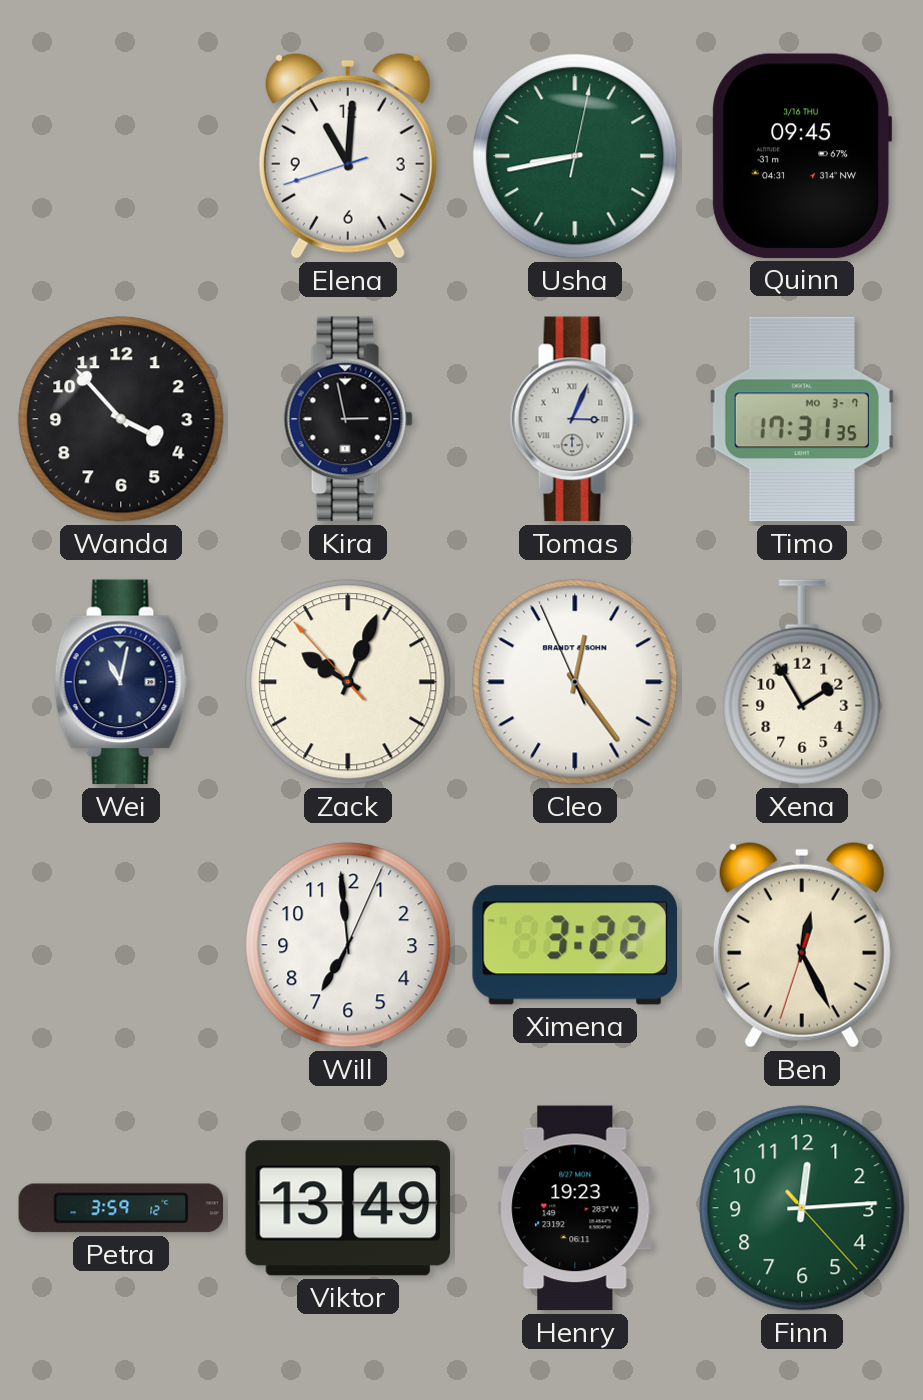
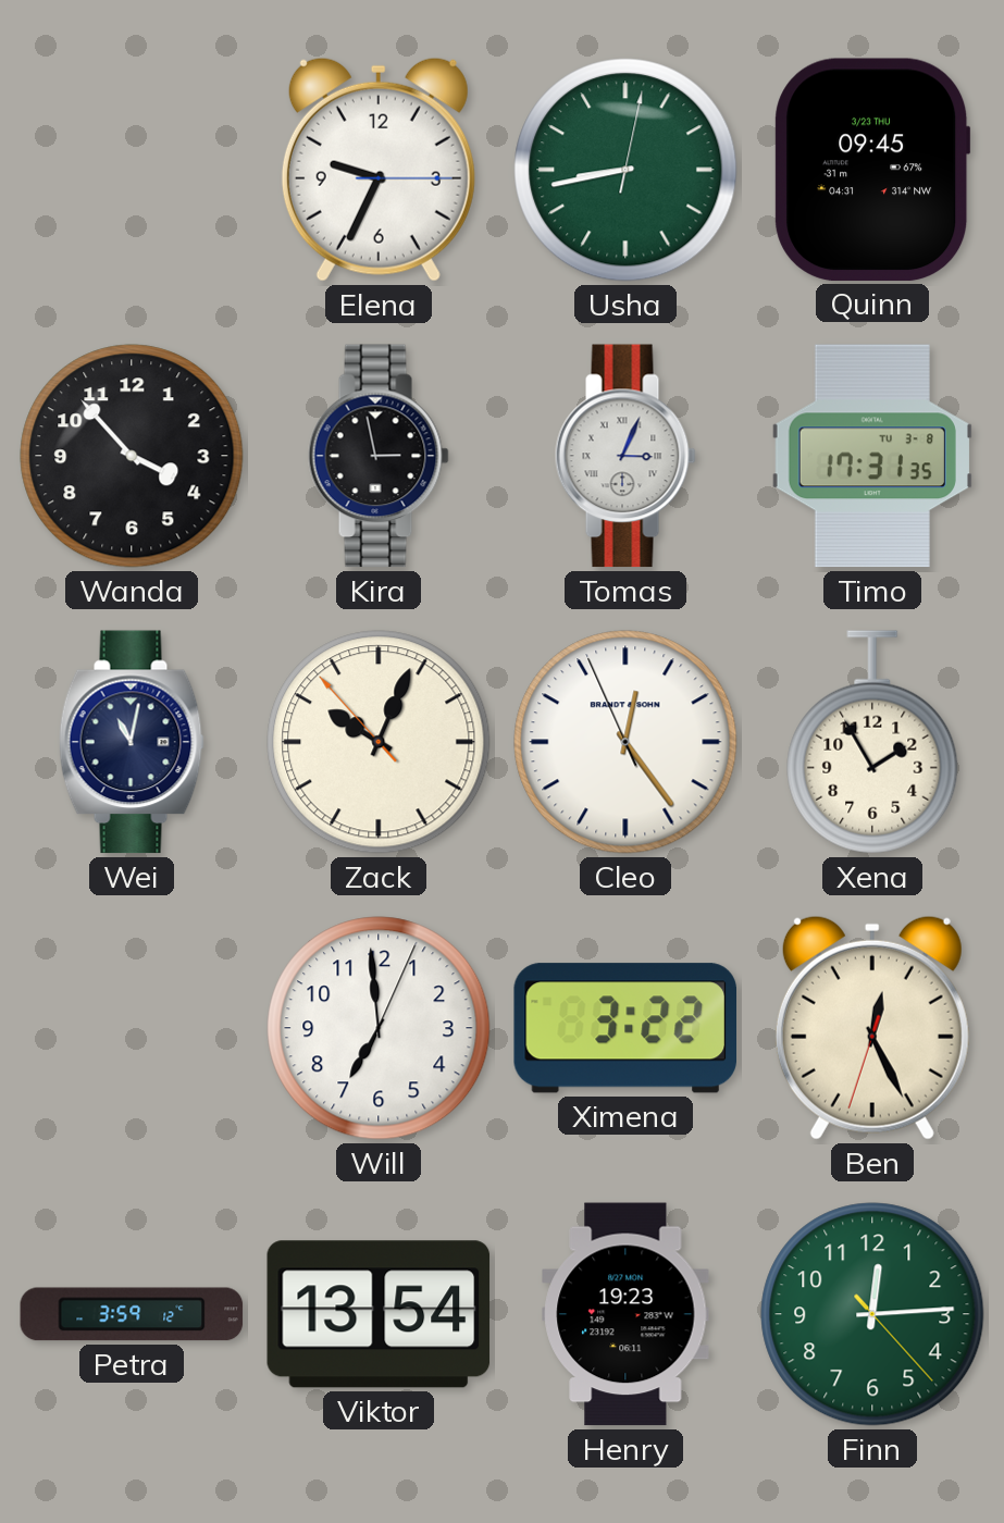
Elena: 11:00 -> 9:34
Quinn date: 3/16 THU -> 3/23 THU
Timo date: MO 3-7 -> TU 3-8
Viktor: 13:49 -> 13:54
